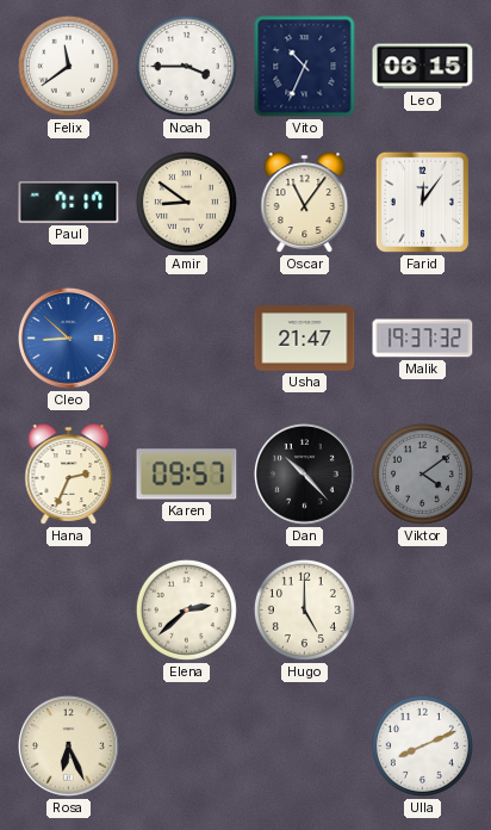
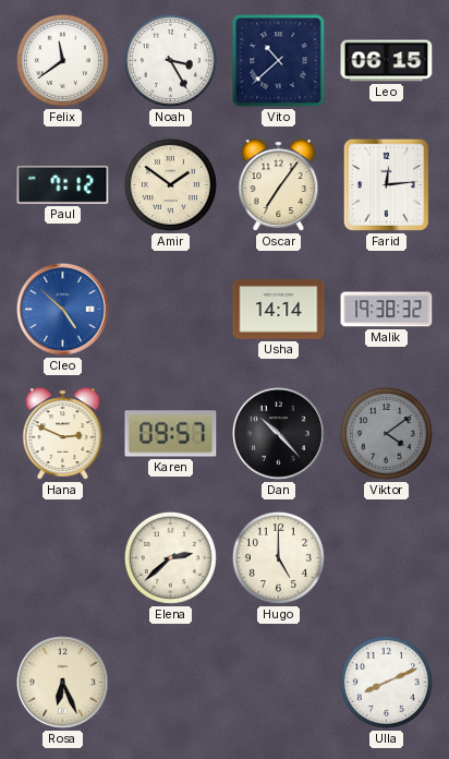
Noah: 3:45 -> 3:25
Vito: 10:34 -> 10:38
Paul: 7:17 -> 7:12
Amir: 8:51 -> 1:51
Oscar: 11:06 -> 7:06
Farid: 12:06 -> 12:14
Cleo: 8:52 -> 4:52
Usha: 21:47 -> 14:14
Malik: 19:37 -> 19:38
Hana: 2:34 -> 2:49
